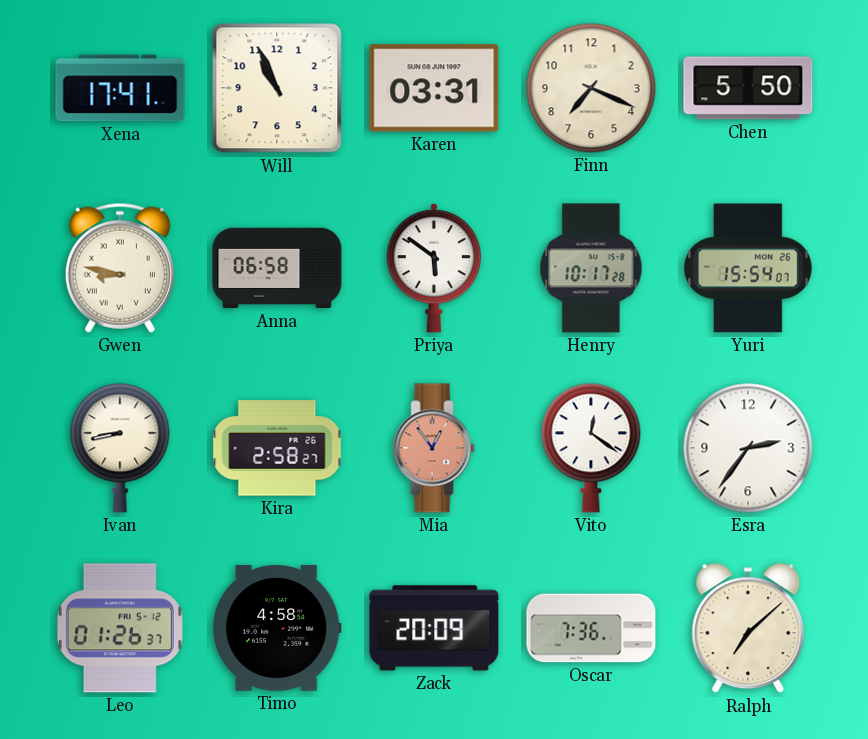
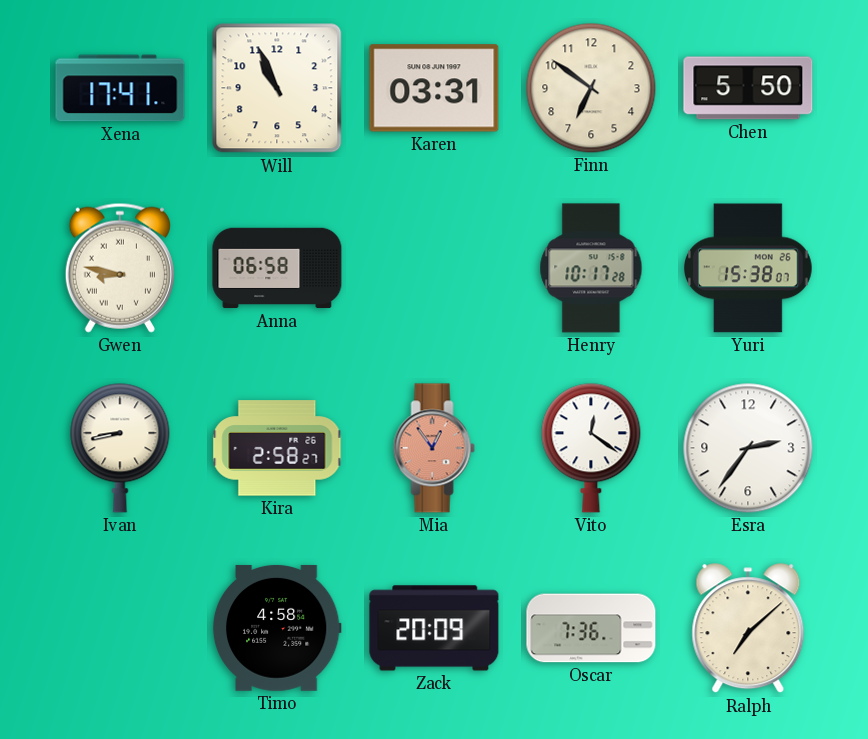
Finn: 7:19 -> 6:51
Priya: 5:51 -> none
Yuri: 15:54 -> 15:38
Leo: 01:26 -> none
